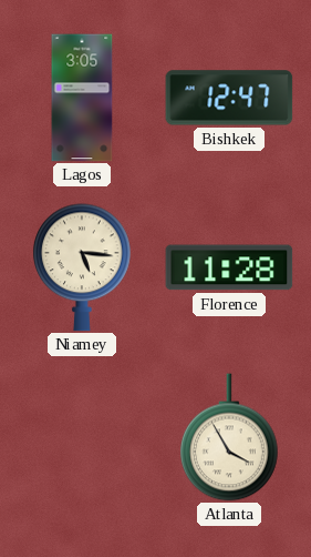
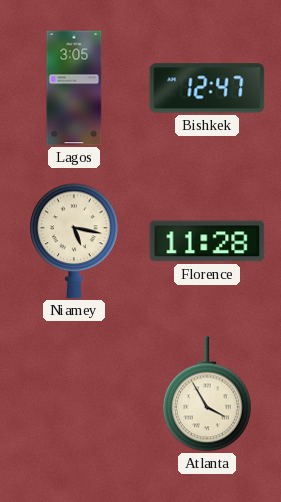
Niamey: 5:16 -> 5:17
